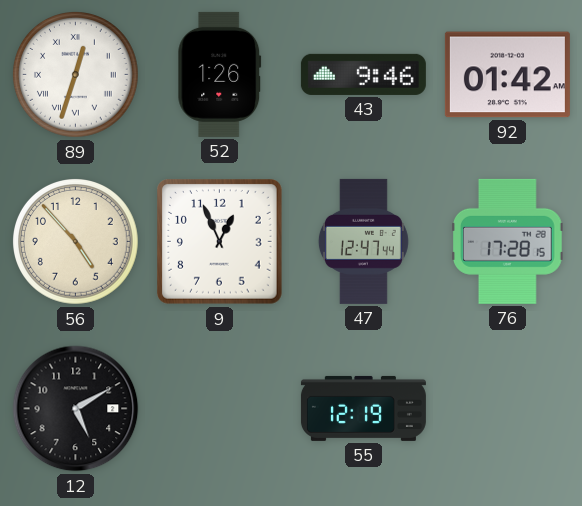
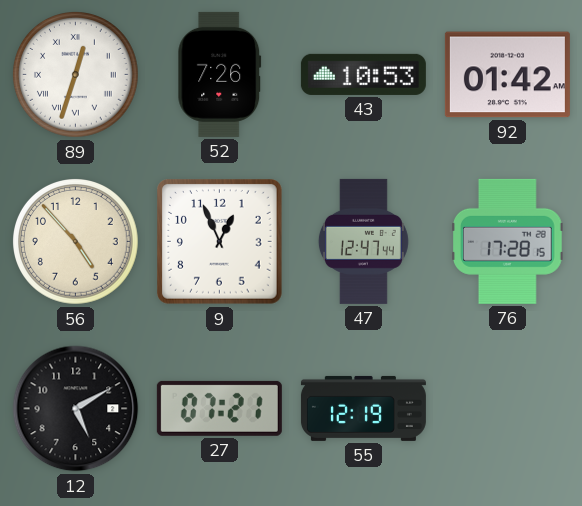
52: 1:26 -> 7:26
43: 9:46 -> 10:53
27: none -> 07:21
